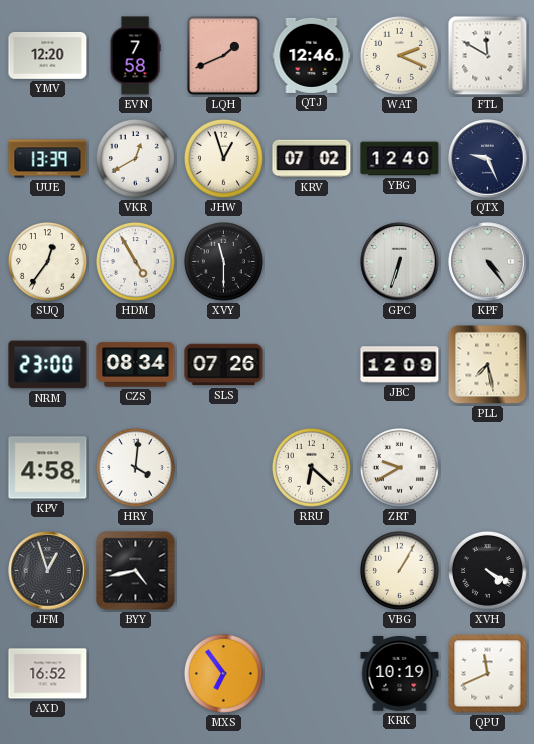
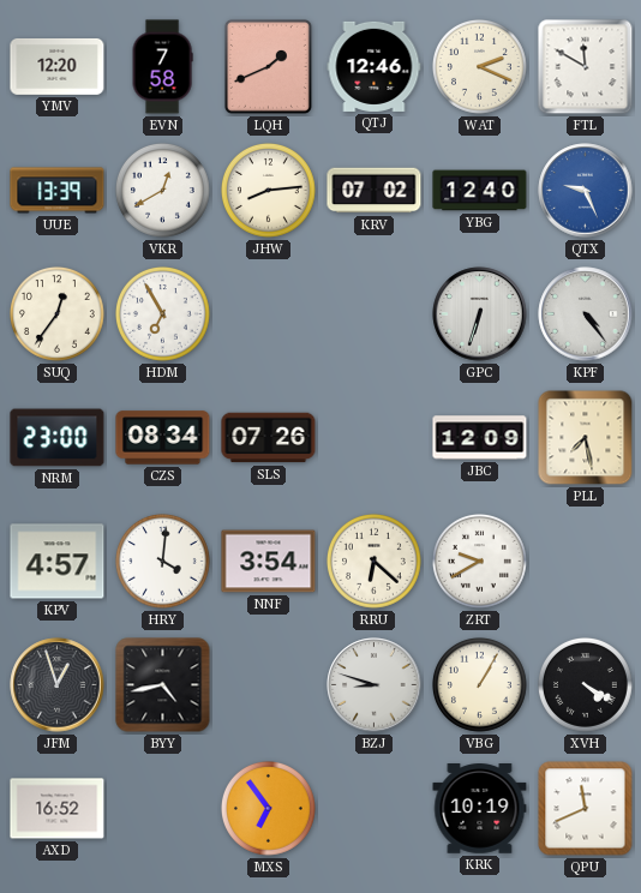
JHW: 12:57 -> 8:14
QTX dial: navy -> blue
HDM: 4:55 -> 6:55
XVY: 11:30 -> none
KPV: 4:58 -> 4:57
NNF: none -> 3:54
BZJ: none -> 8:48
